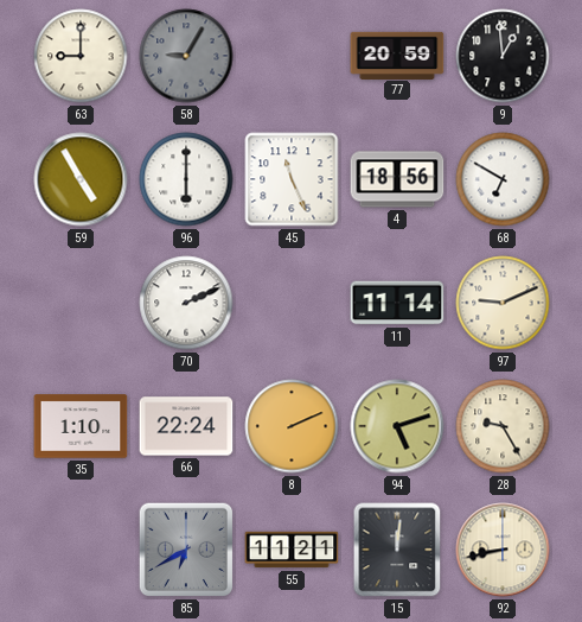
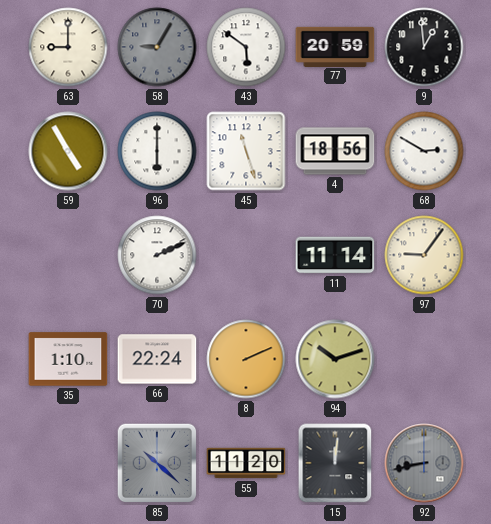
43: none -> 5:51
45: 11:26 -> 11:27
68: 6:50 -> 2:50
97: 9:11 -> 9:06
94: 5:12 -> 10:12
28: 9:25 -> none
85: 6:40 -> 10:22
55: 11:21 -> 11:20
92 dial: cream -> grey
